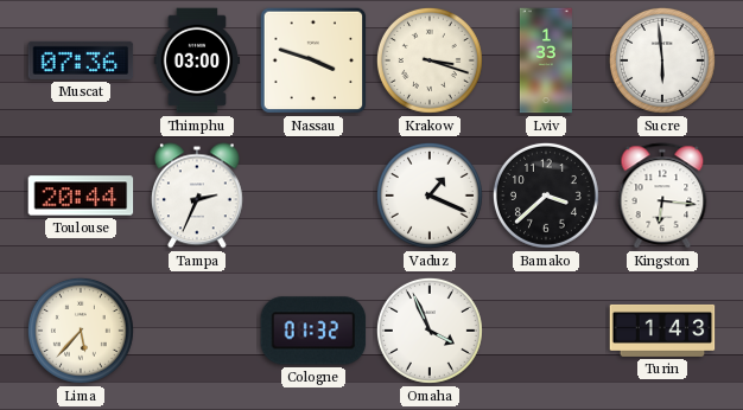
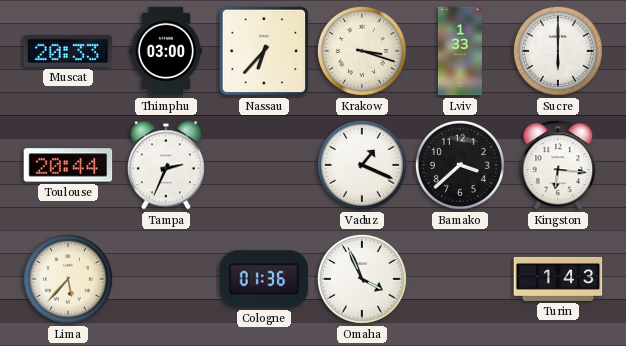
Muscat: 07:36 -> 20:33
Nassau: 3:48 -> 6:37
Sucre: 5:59 -> 6:00
Cologne: 01:32 -> 01:36
